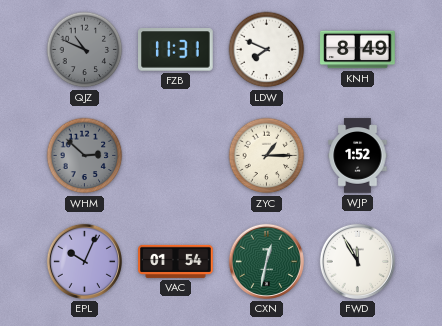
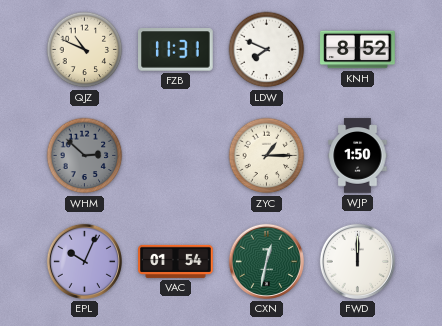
QJZ dial: grey -> cream
KNH: 8:49 -> 8:52
WJP: 1:52 -> 1:50
FWD: 11:55 -> 12:00
